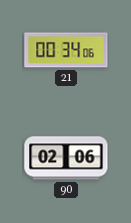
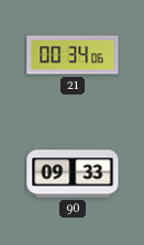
90: 02:06 -> 09:33
